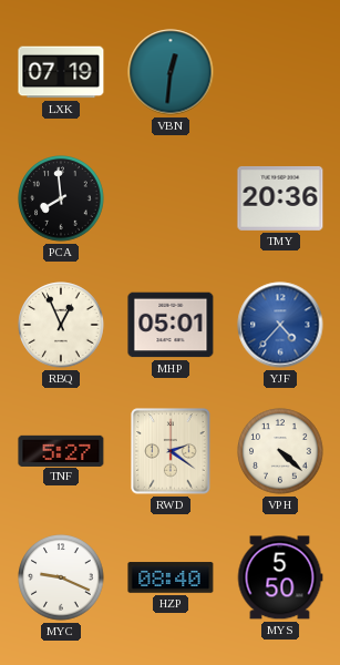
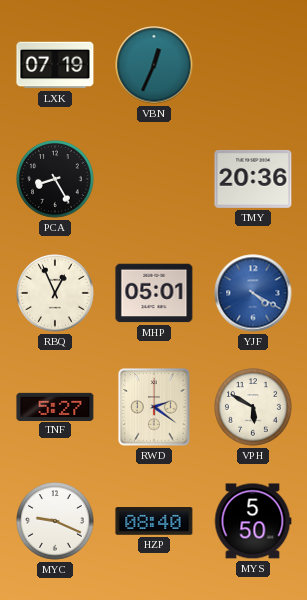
VBN: 12:31 -> 12:34
PCA: 7:59 -> 8:25
YJF: 4:37 -> 4:20
VPH: 4:22 -> 5:50
